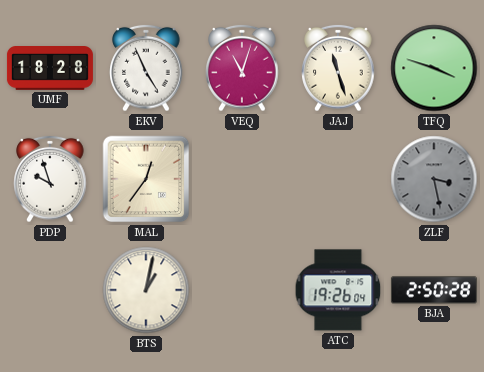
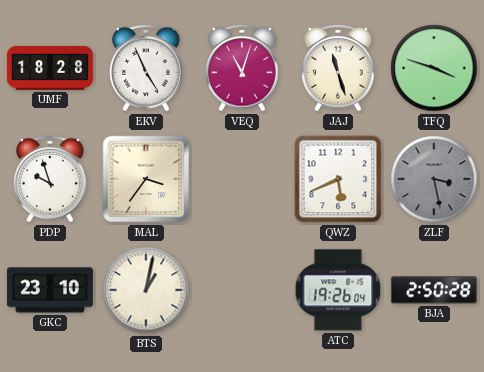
MAL: 12:36 -> 3:36
QWZ: none -> 5:41
GKC: none -> 23:10
